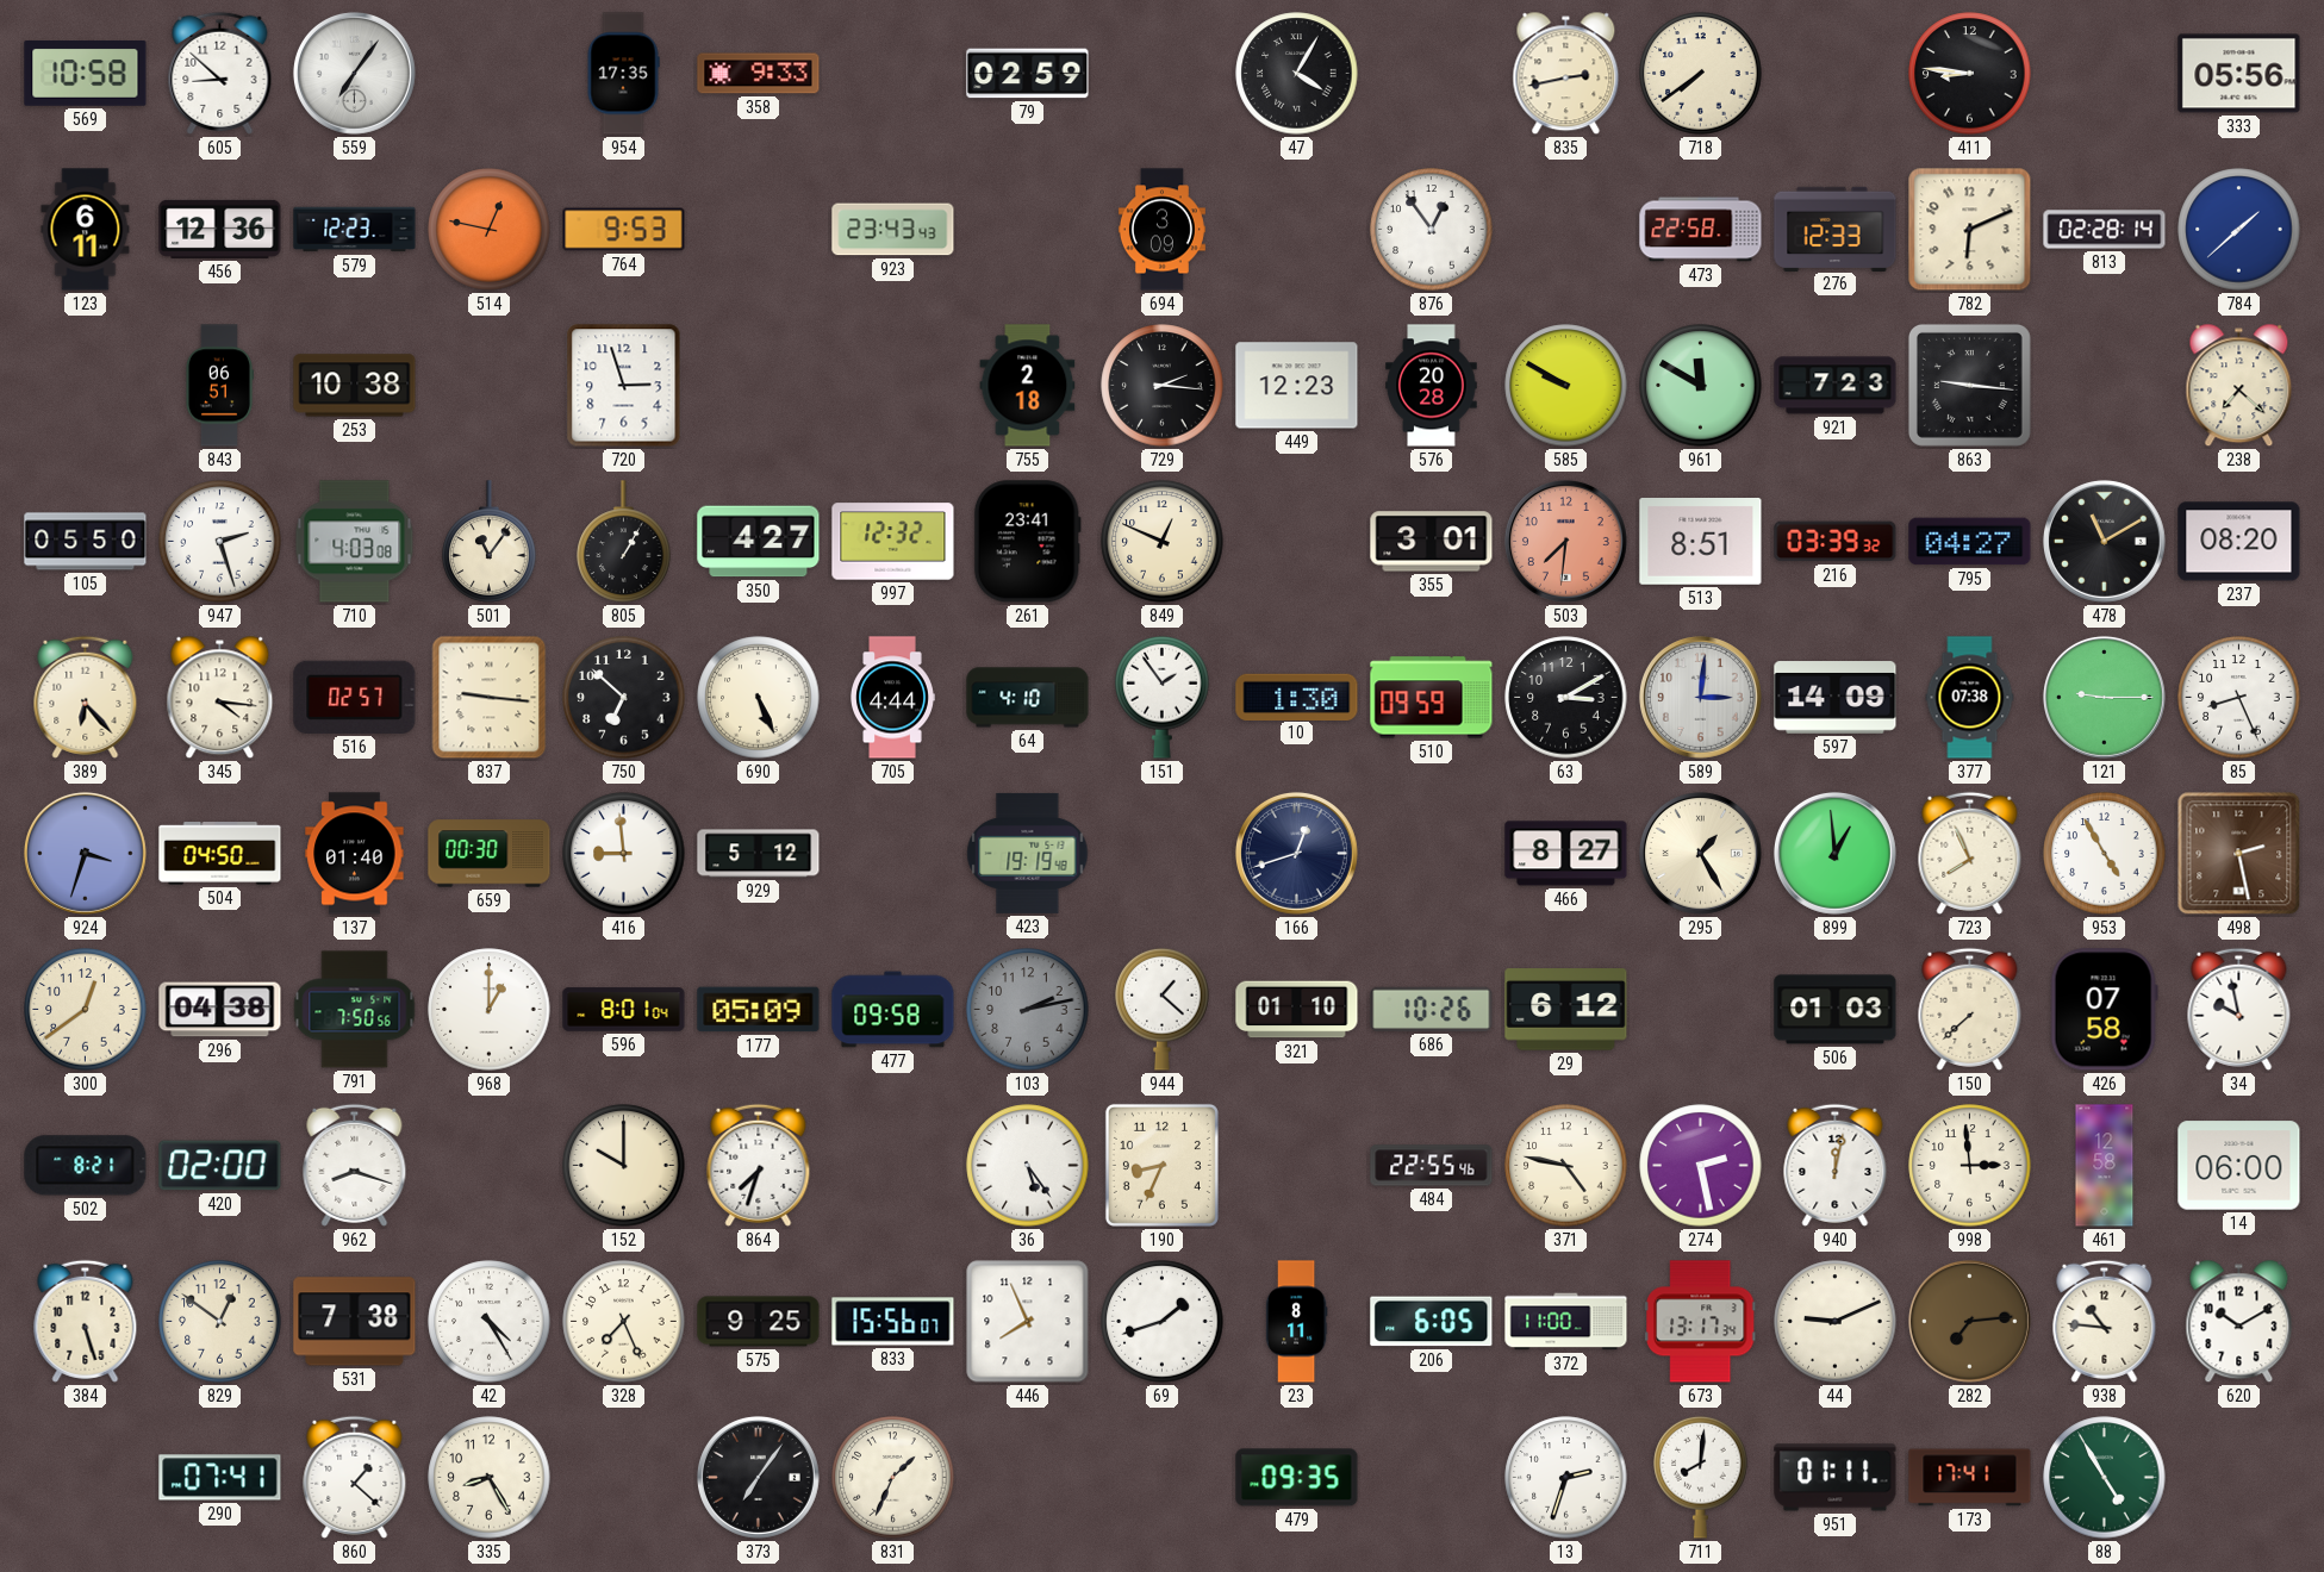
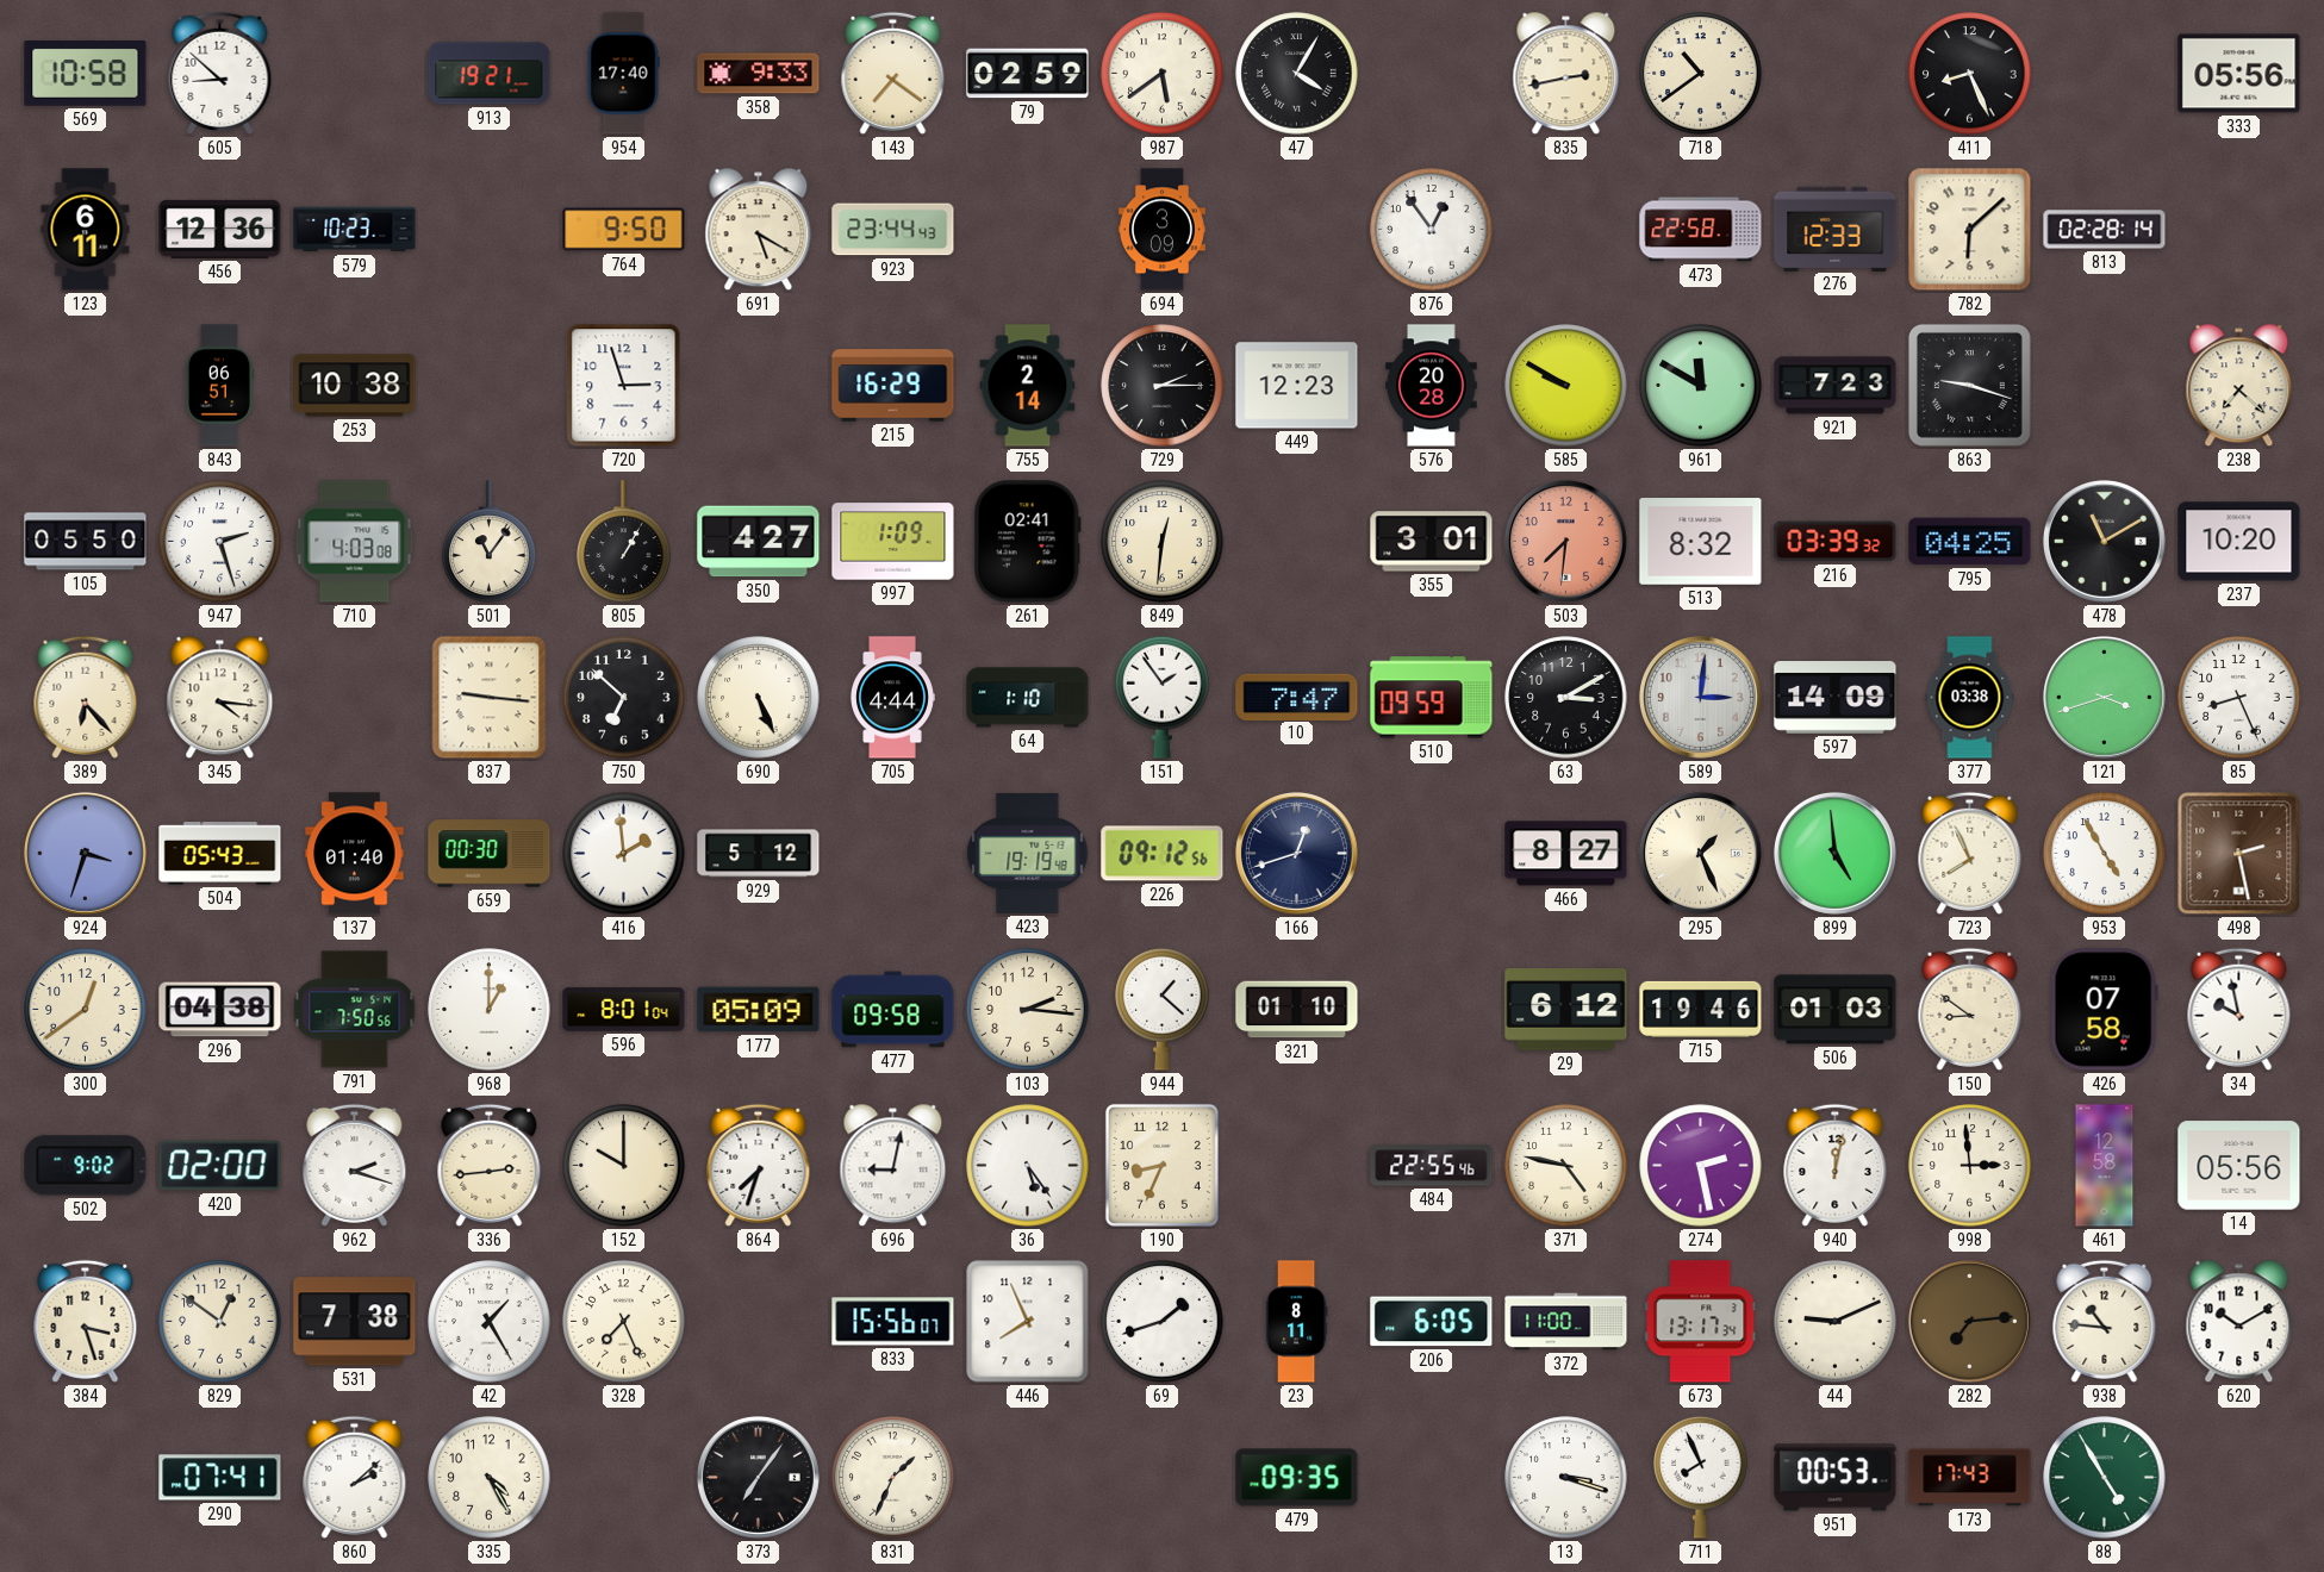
559: 7:06 -> none
913: none -> 19:21
954: 17:35 -> 17:40
143: none -> 7:21
987: none -> 5:39
718: 7:39 -> 10:39
411: 8:46 -> 8:26
579: 12:23 -> 10:23
514: 12:47 -> none
764: 9:53 -> 9:50
691: none -> 5:20
923: 23:43 -> 23:44
782: 6:11 -> 6:08
784: 1:38 -> none
215: none -> 16:29
755: 2:18 -> 2:14
729: 2:16 -> 2:15
863: 9:16 -> 9:18
997: 12:32 -> 1:09
261: 23:41 -> 02:41
849: 12:49 -> 12:31
513: 8:51 -> 8:32
795: 04:27 -> 04:25
237: 08:20 -> 10:20
516: 02:57 -> none
64: 4:10 -> 1:10
10: 1:30 -> 7:47
377: 07:38 -> 03:38
121: 9:15 -> 3:42
504: 04:50 -> 05:43
416: 8:59 -> 1:59
226: none -> 09:12
295: 1:25 -> 1:26
899: 12:59 -> 4:59
103: 2:13 -> 2:16
103 dial: grey -> cream
686: 10:26 -> none
715: none -> 19:46
150: 7:38 -> 8:51
502: 8:21 -> 9:02
962: 8:18 -> 2:18
336: none -> 2:44
696: none -> 9:02
14: 06:00 -> 05:56
384: 5:27 -> 3:27
42: 4:25 -> 1:25
575: 9:25 -> none
860: 1:22 -> 2:08
335: 8:25 -> 4:25
13: 2:33 -> 3:18
711: 8:01 -> 7:56
951: 01:11 -> 00:53
173: 17:41 -> 17:43
